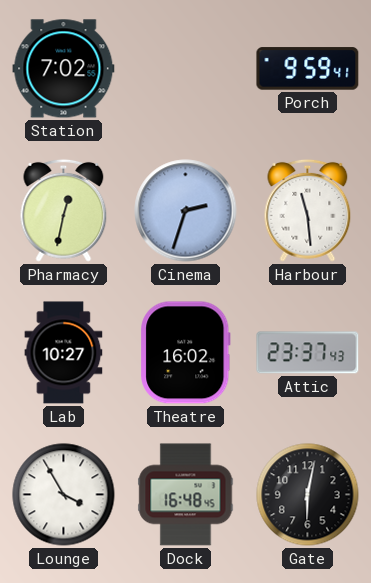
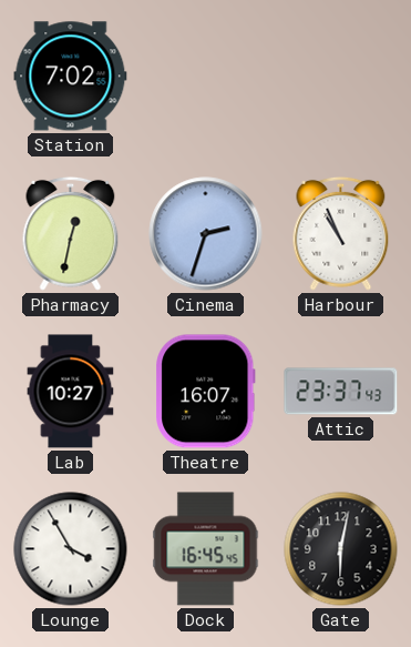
Porch: 9:59 -> none
Harbour: 11:29 -> 10:56
Theatre: 16:02 -> 16:07
Dock: 16:48 -> 16:45
